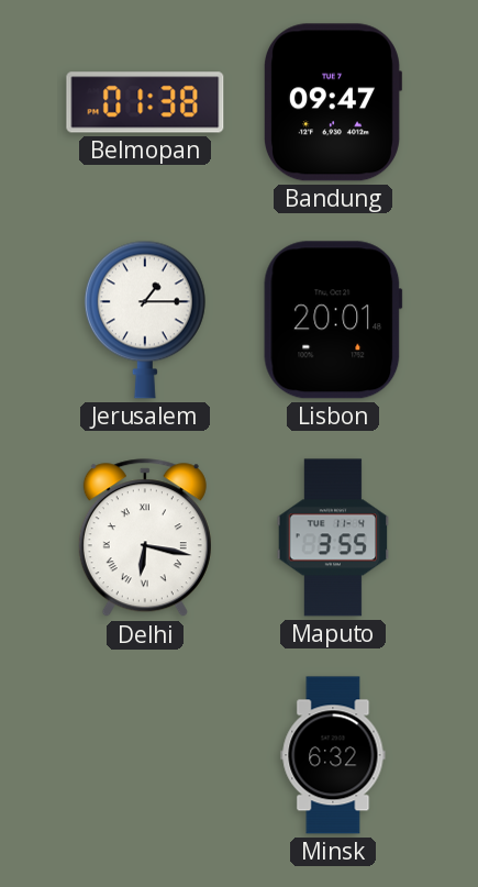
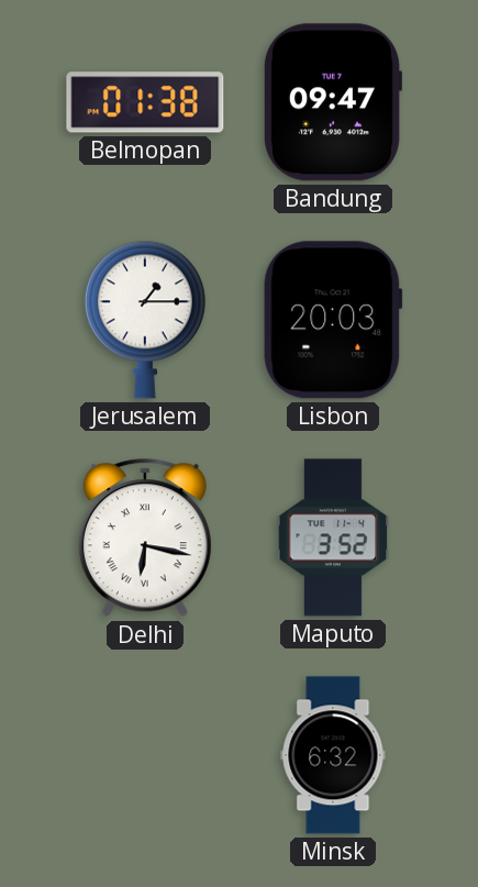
Lisbon: 20:01 -> 20:03
Maputo: 3:55 -> 3:52
